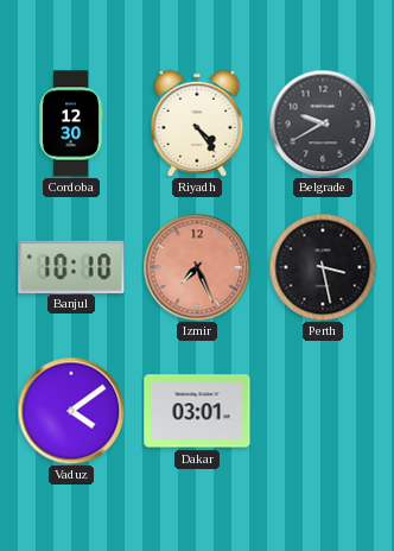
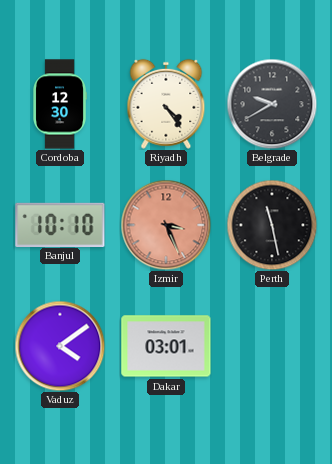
Izmir: 7:26 -> 3:26
Perth: 3:28 -> 11:28
